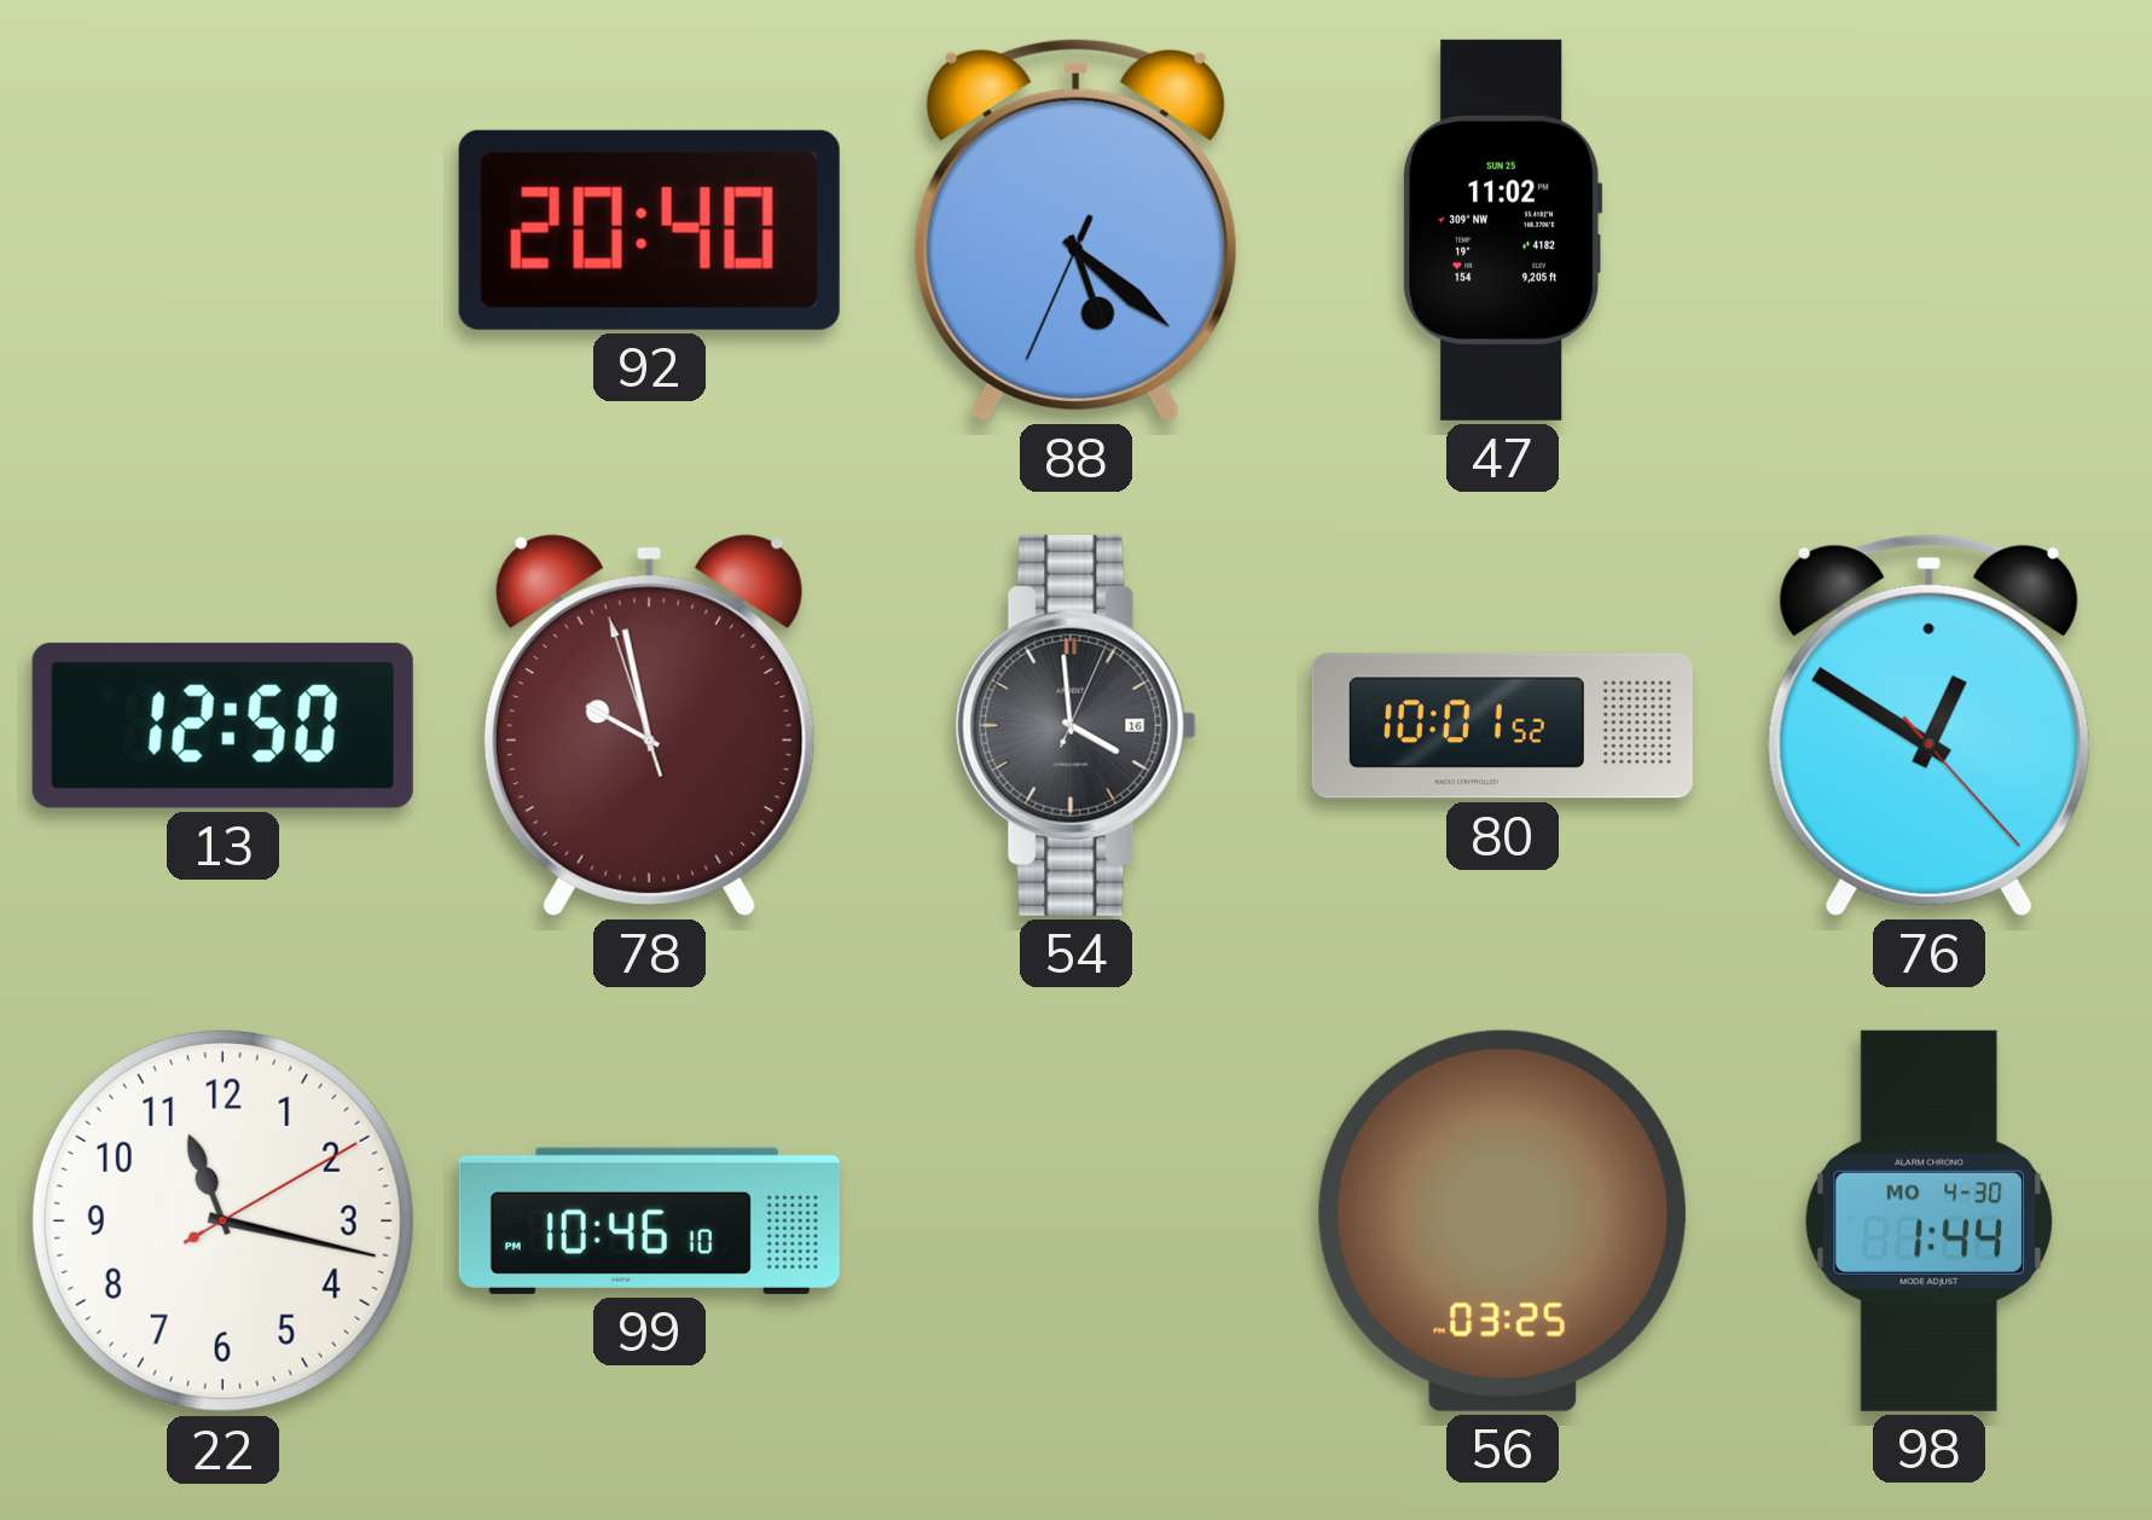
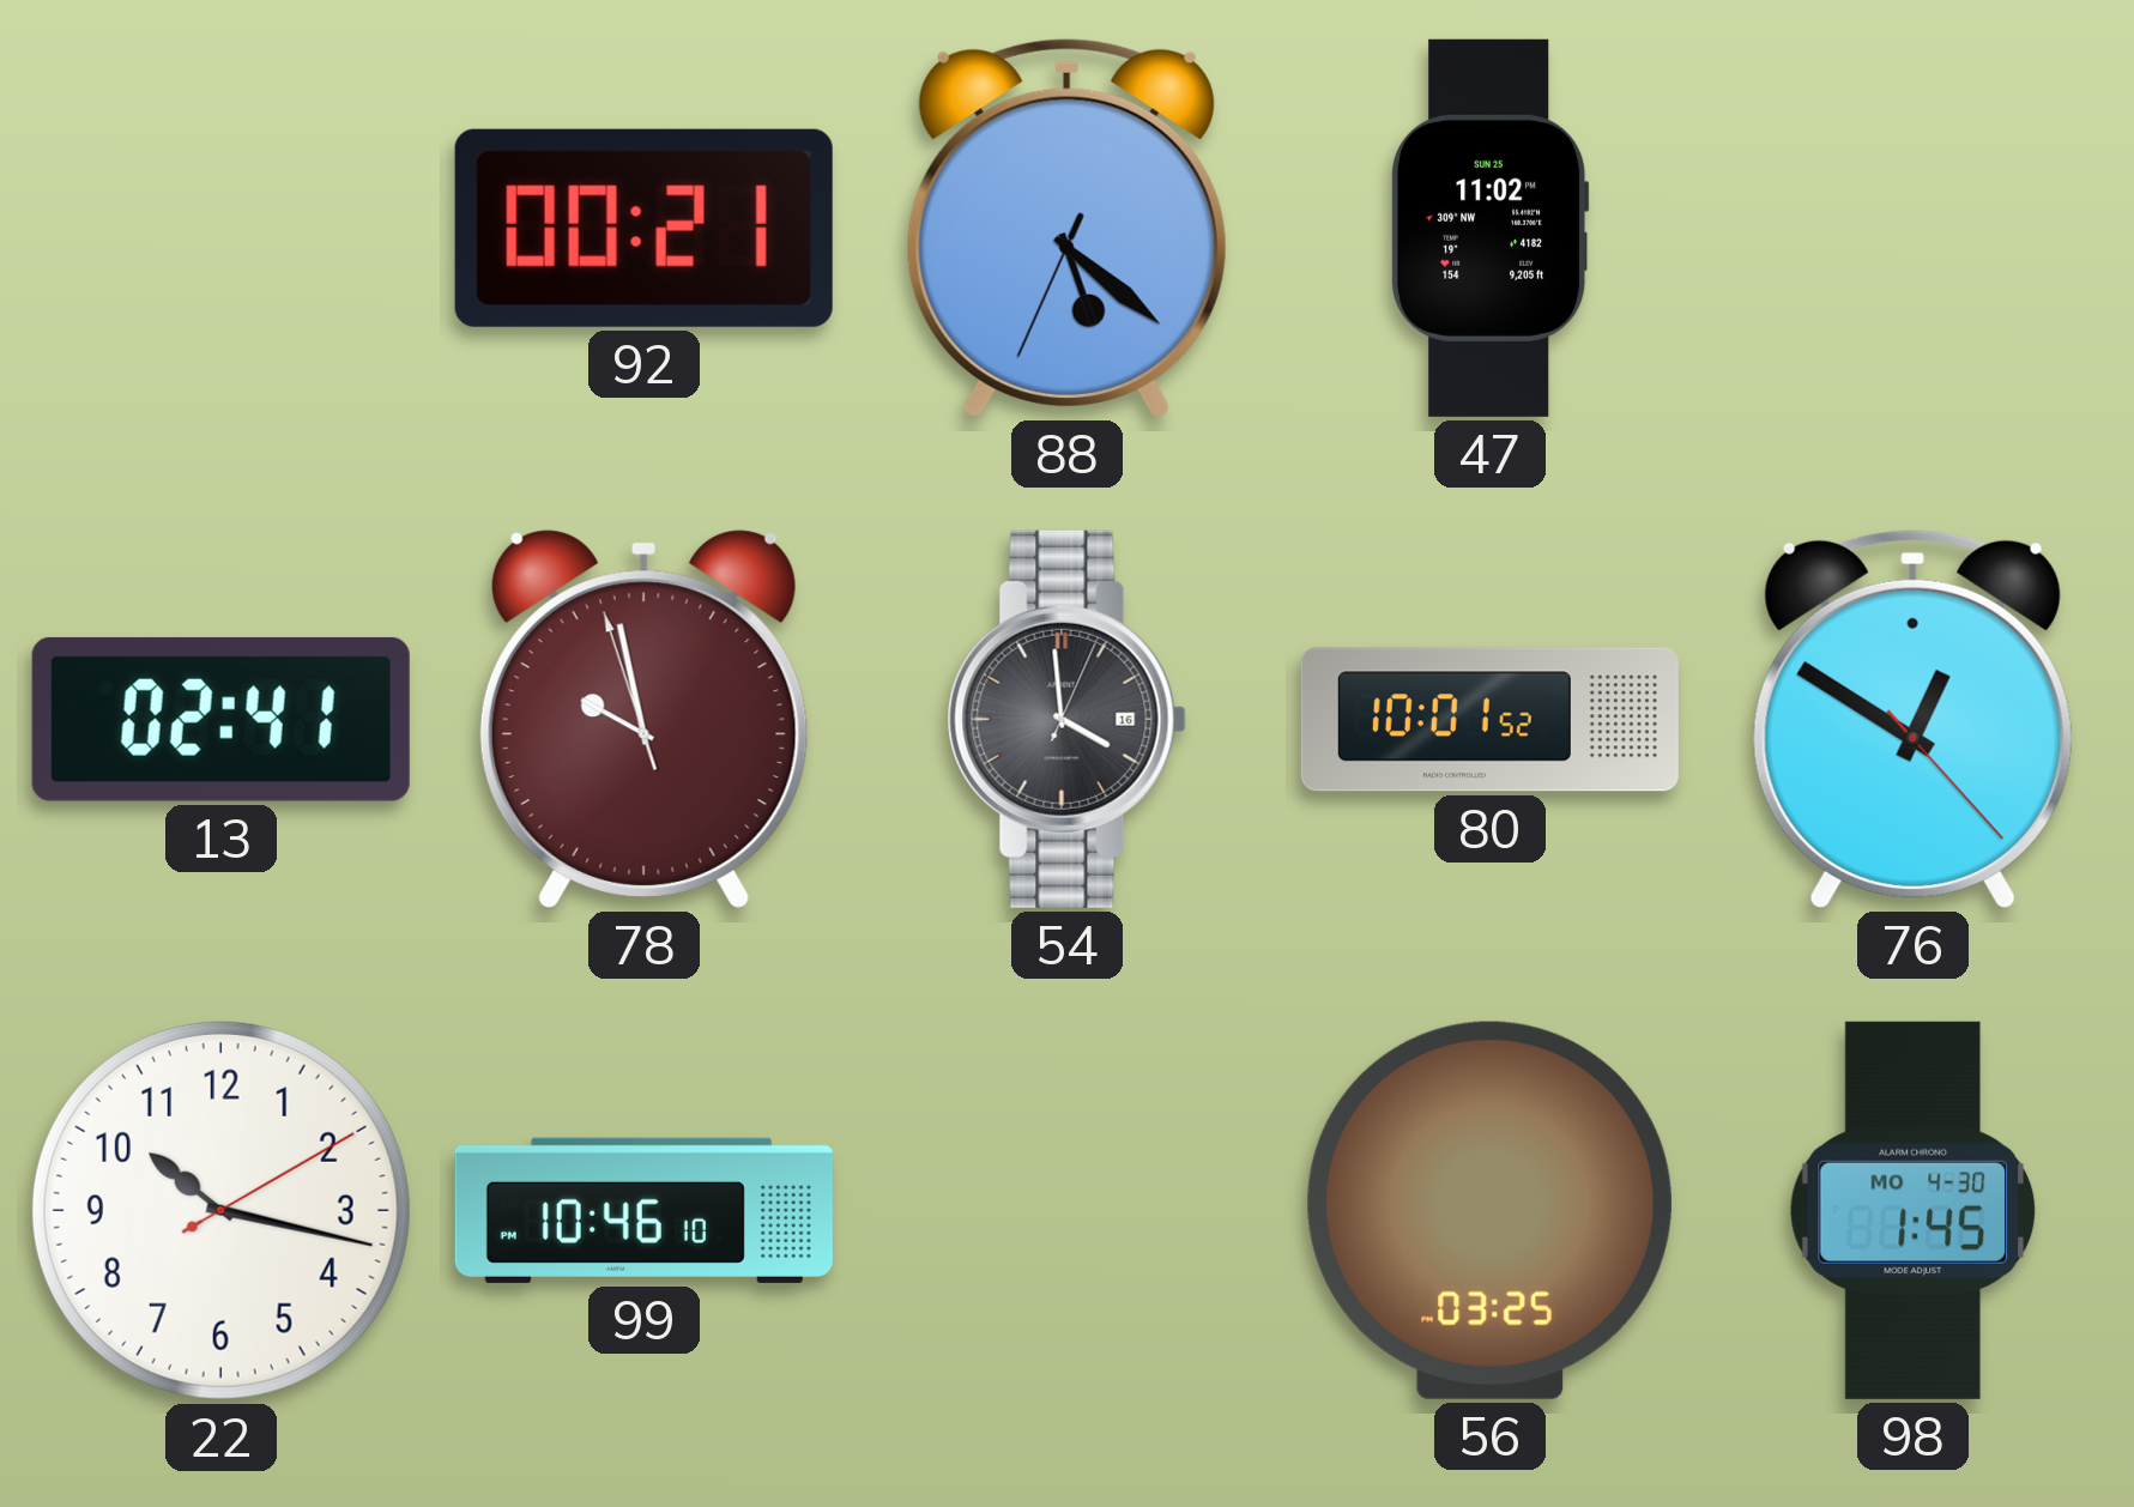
92: 20:40 -> 00:21
13: 12:50 -> 02:41
22: 11:17 -> 10:17
98: 1:44 -> 1:45
